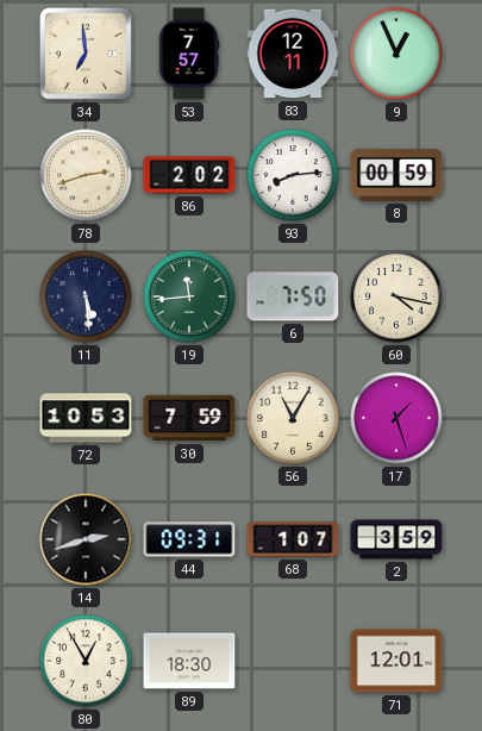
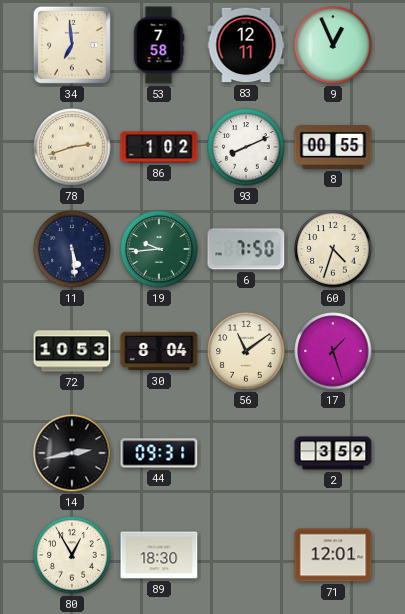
53: 7:57 -> 7:58
86: 2:02 -> 1:02
93: 8:14 -> 8:11
8: 00:59 -> 00:55
19: 11:44 -> 9:44
60: 4:17 -> 4:33
30: 7:59 -> 8:04
56: 11:05 -> 11:09
14: 2:42 -> 2:43
68: 1:07 -> none
